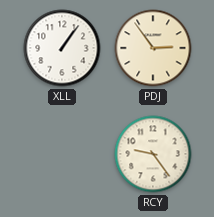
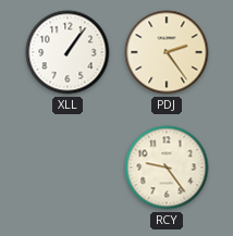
PDJ: 2:54 -> 2:24
